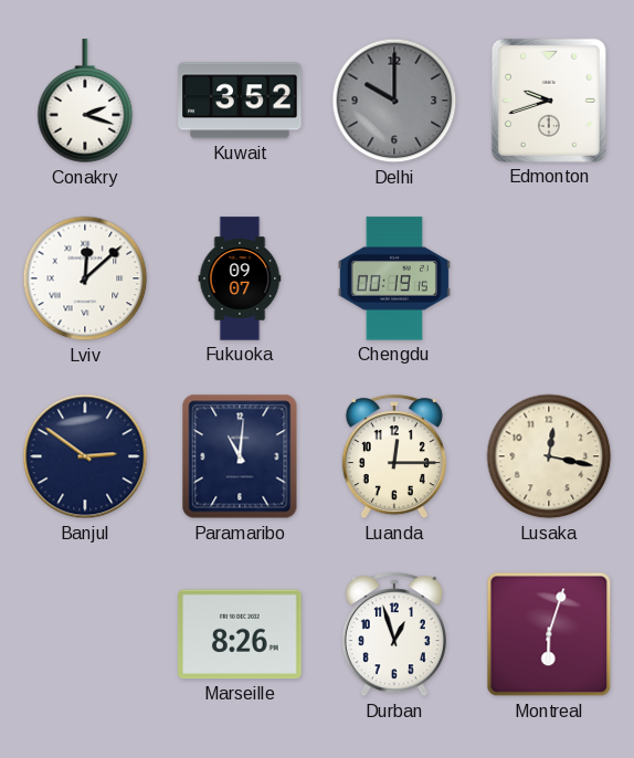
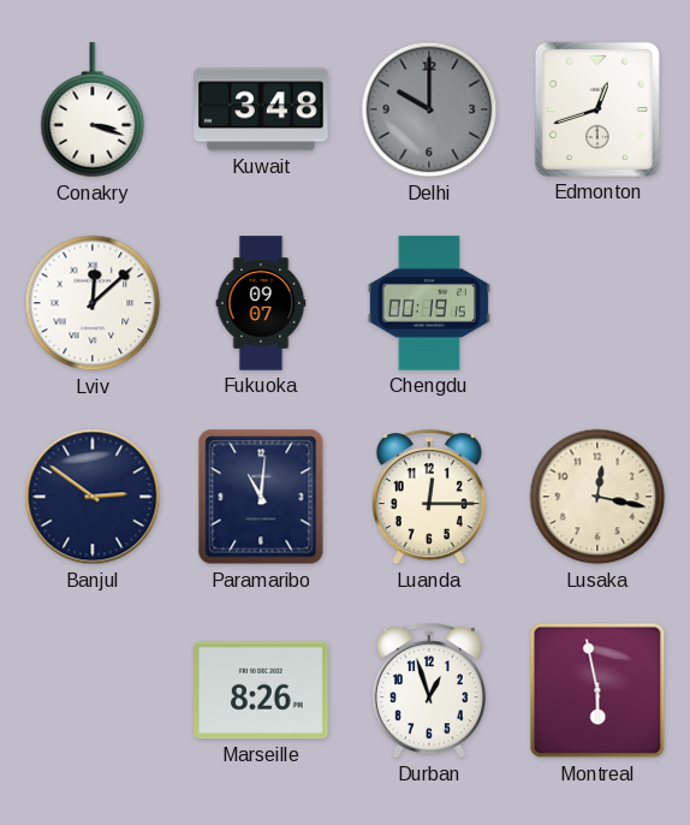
Conakry: 2:18 -> 3:18
Kuwait: 3:52 -> 3:48
Edmonton: 9:42 -> 12:42
Montreal: 6:03 -> 5:58
